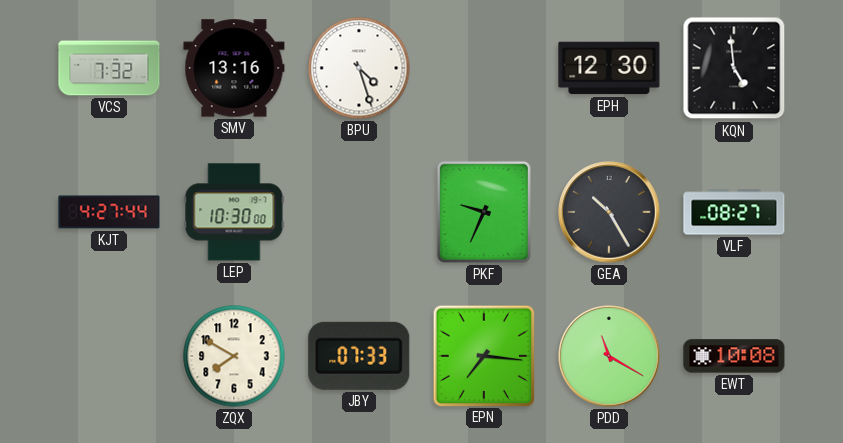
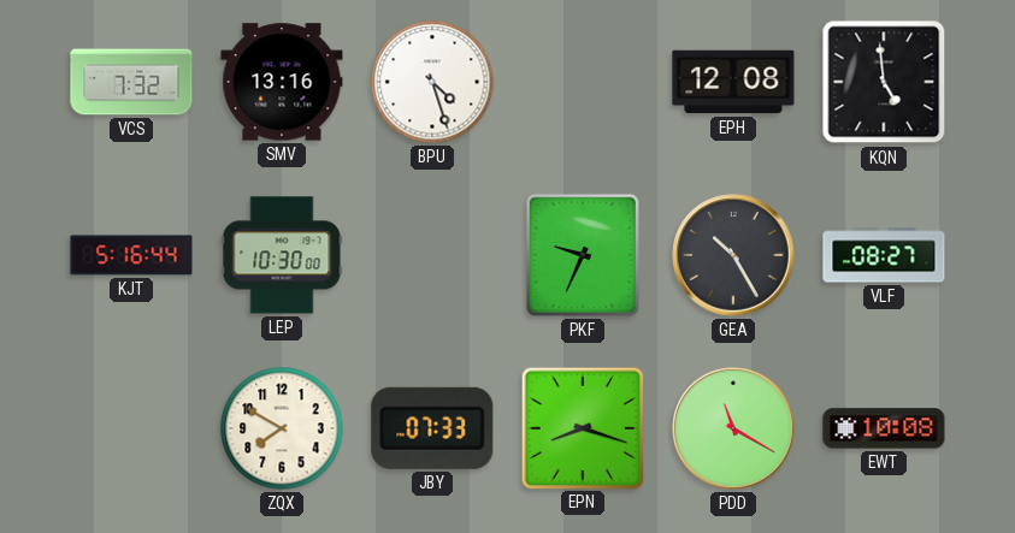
EPH: 12:30 -> 12:08
KJT: 4:27 -> 5:16
EPN: 7:16 -> 8:18
